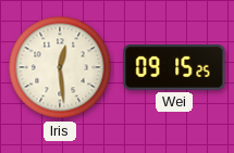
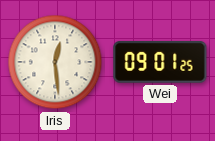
Wei: 09:15 -> 09:01
